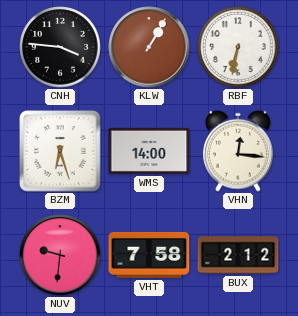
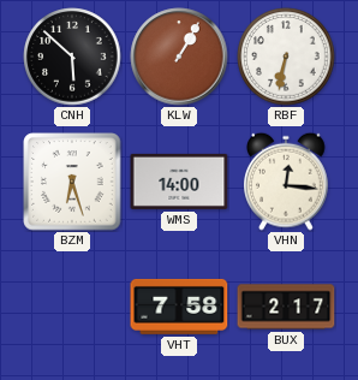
CNH: 3:46 -> 5:52
NUV: 9:31 -> none
BUX: 2:12 -> 2:17
